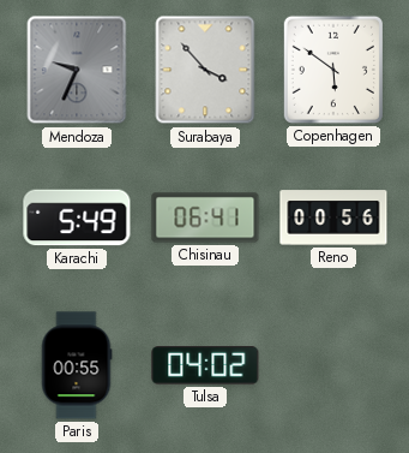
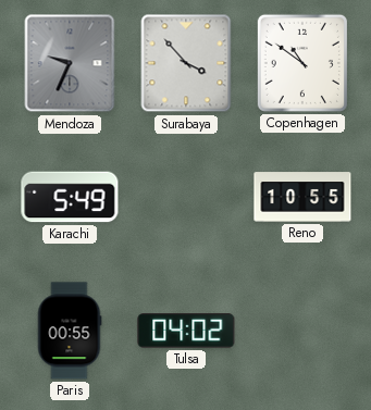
Copenhagen: 5:51 -> 10:51
Chisinau: 06:41 -> none
Reno: 00:56 -> 10:55
